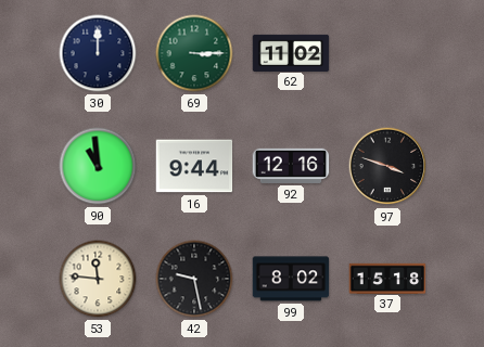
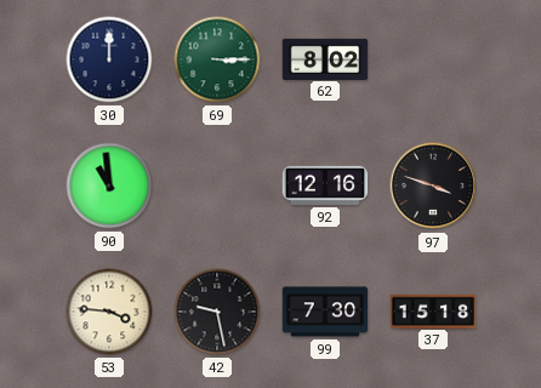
62: 11:02 -> 8:02
16: 9:44 -> none
53: 11:46 -> 3:46
99: 8:02 -> 7:30
